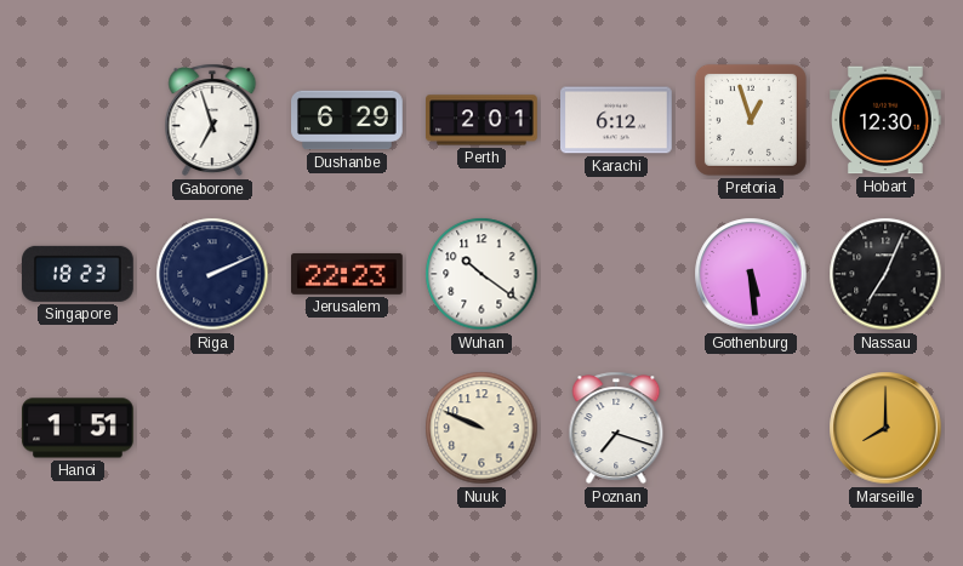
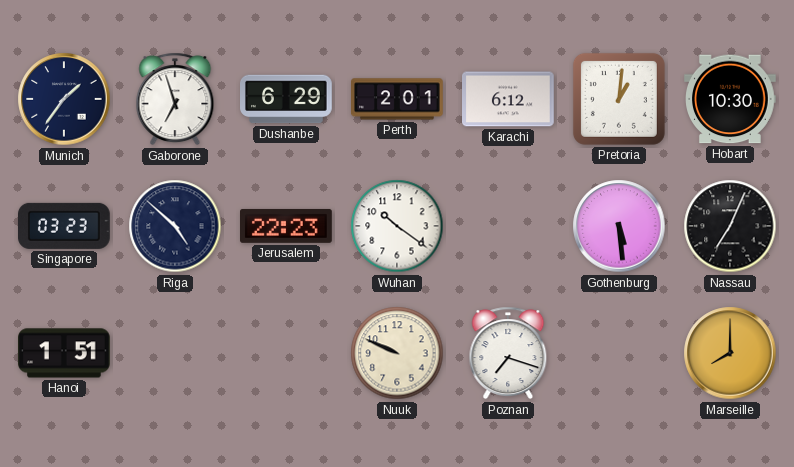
Munich: none -> 1:36
Pretoria: 12:57 -> 1:01
Hobart: 12:30 -> 10:30
Singapore: 18:23 -> 03:23
Riga: 2:11 -> 4:52
